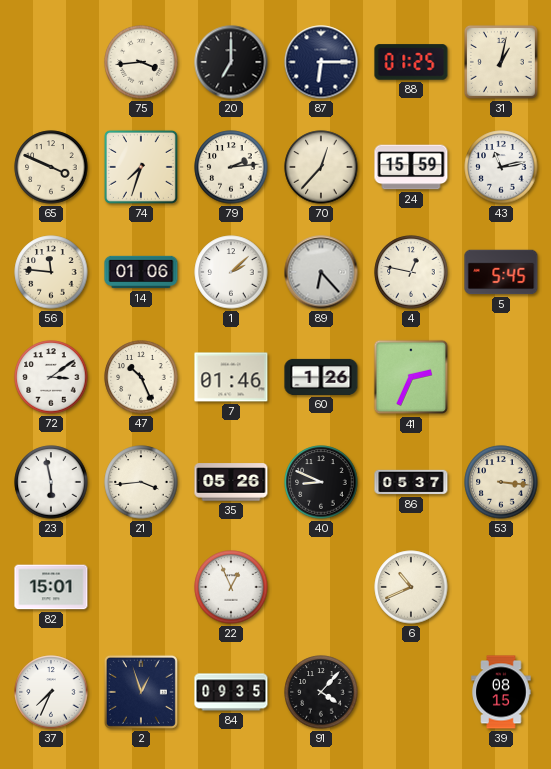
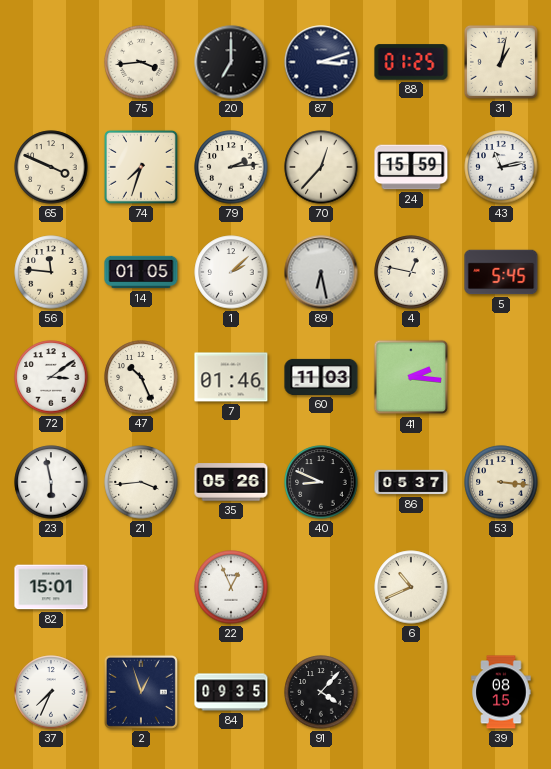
87: 6:15 -> 3:12
14: 01:06 -> 01:05
89: 6:23 -> 6:28
60: 1:26 -> 11:03
41: 2:34 -> 2:16
